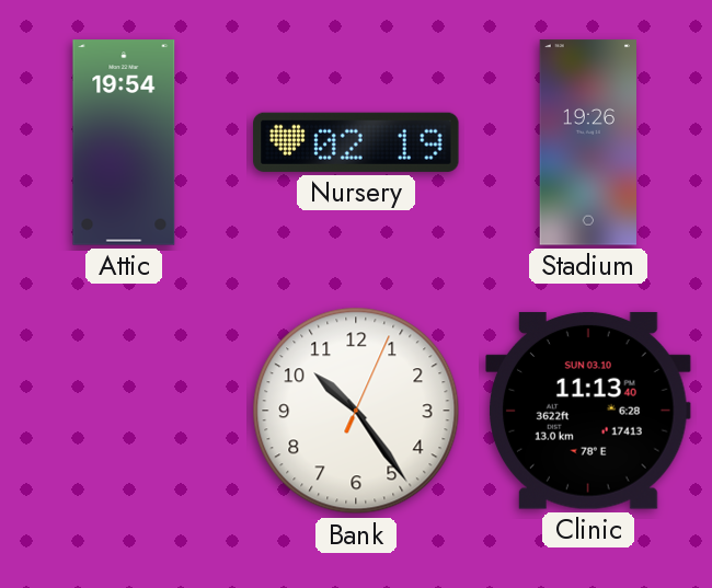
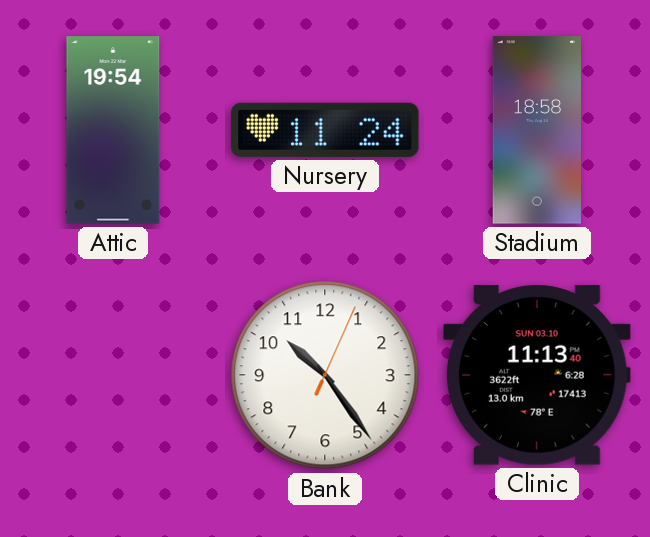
Nursery: 02:19 -> 11:24
Stadium: 19:26 -> 18:58
